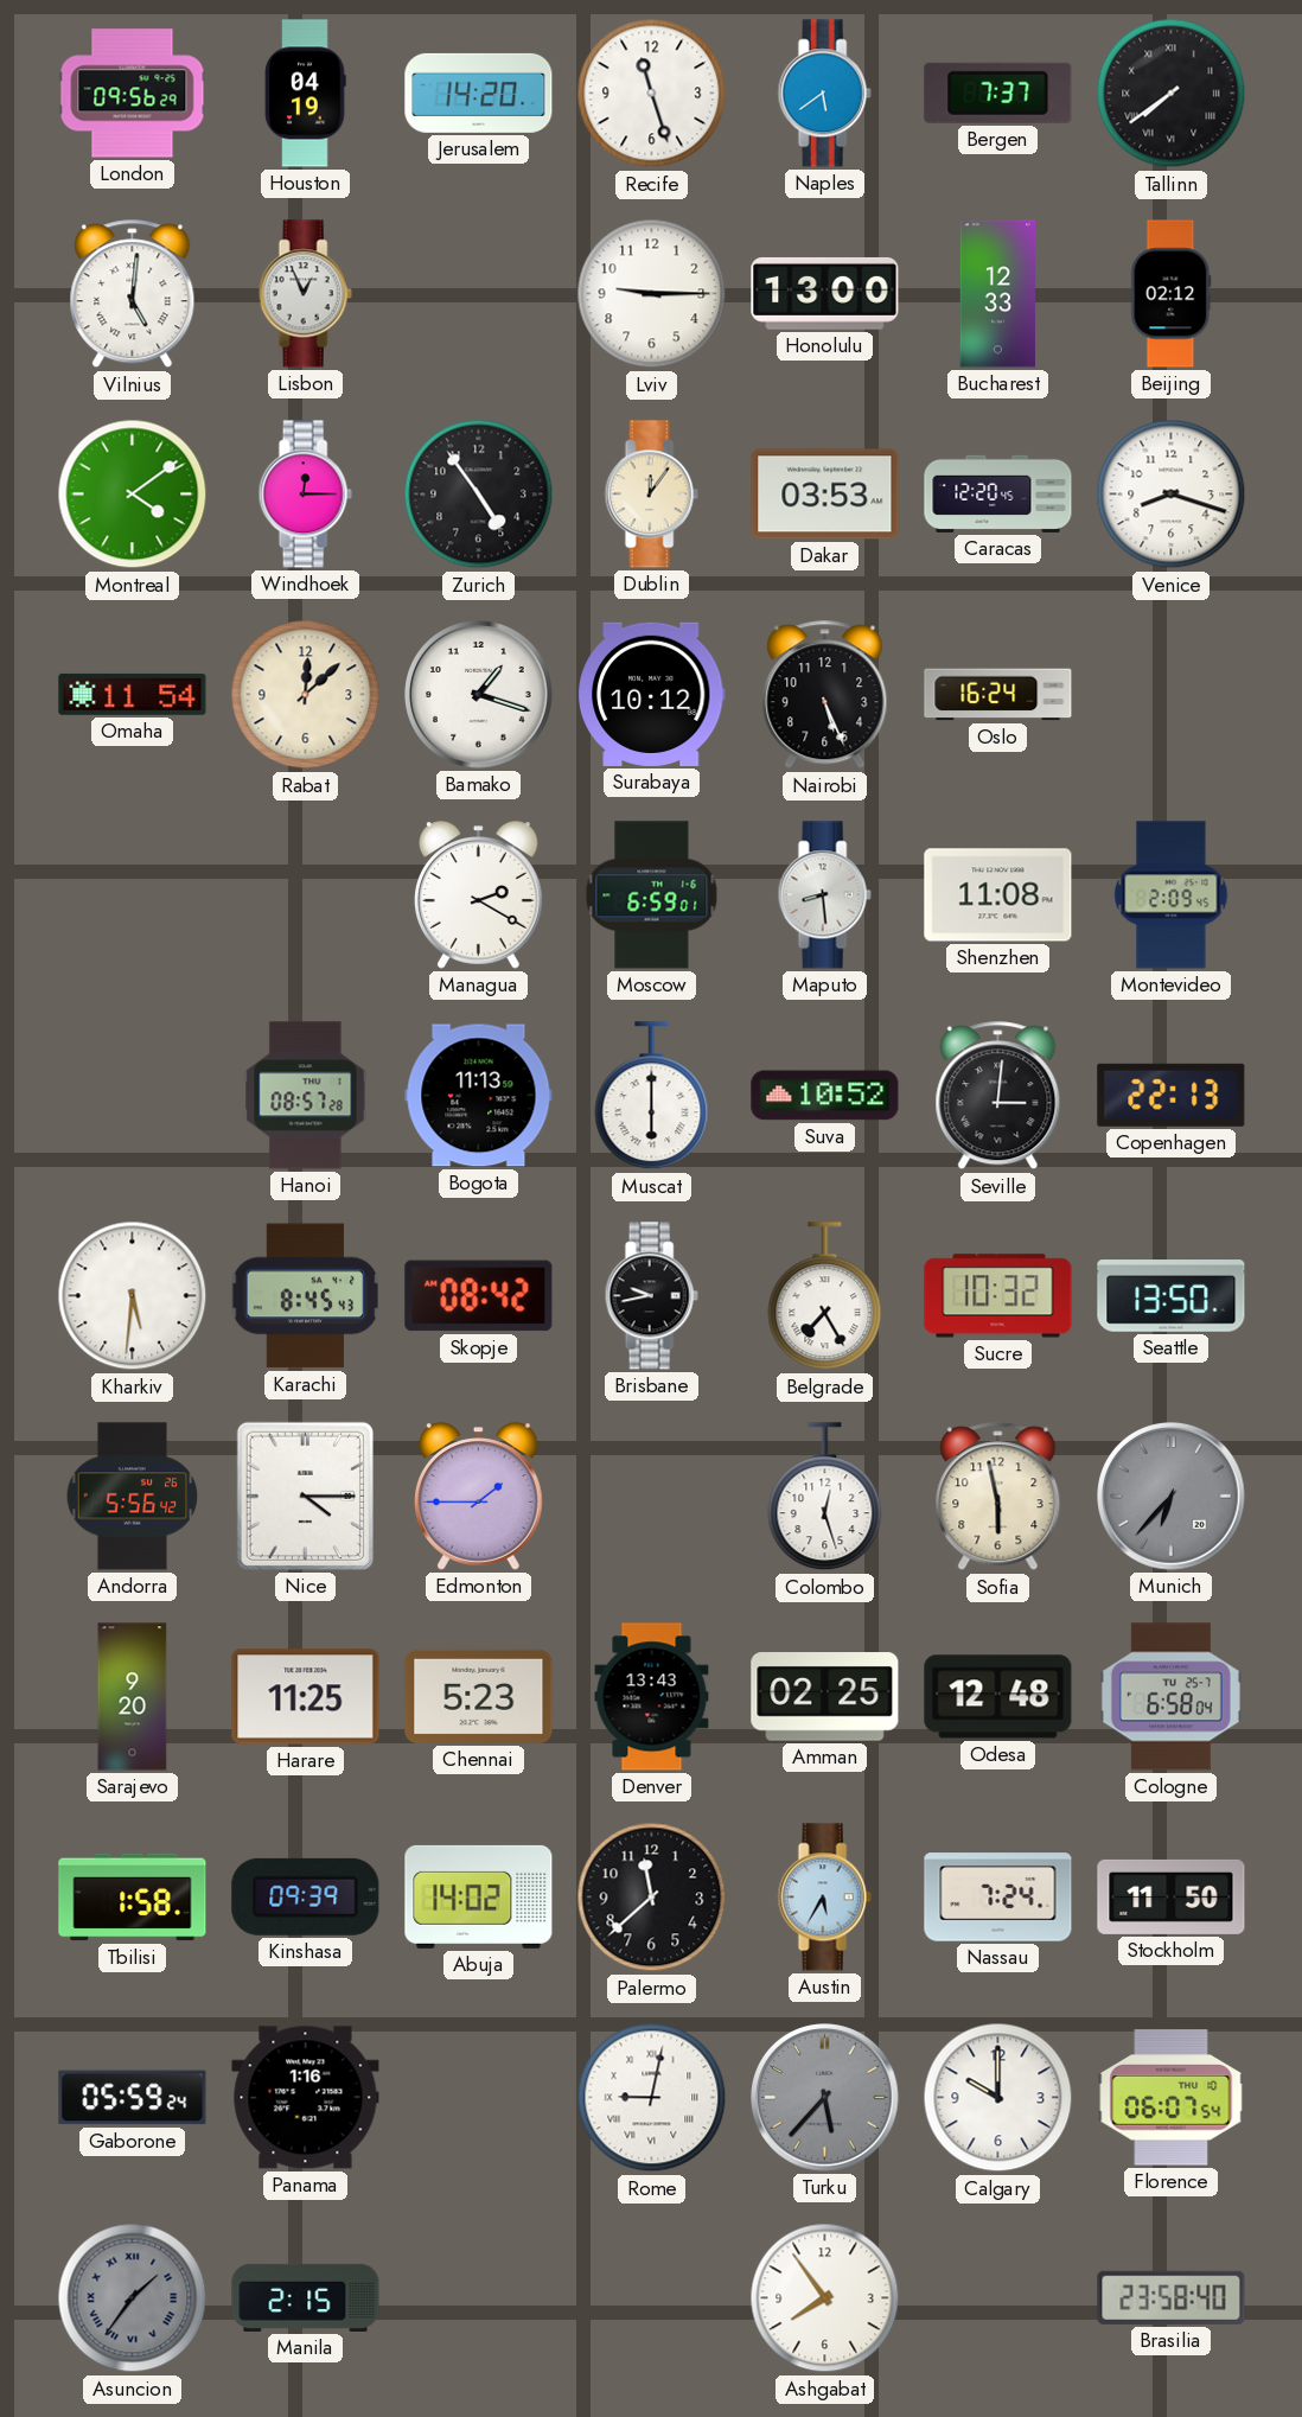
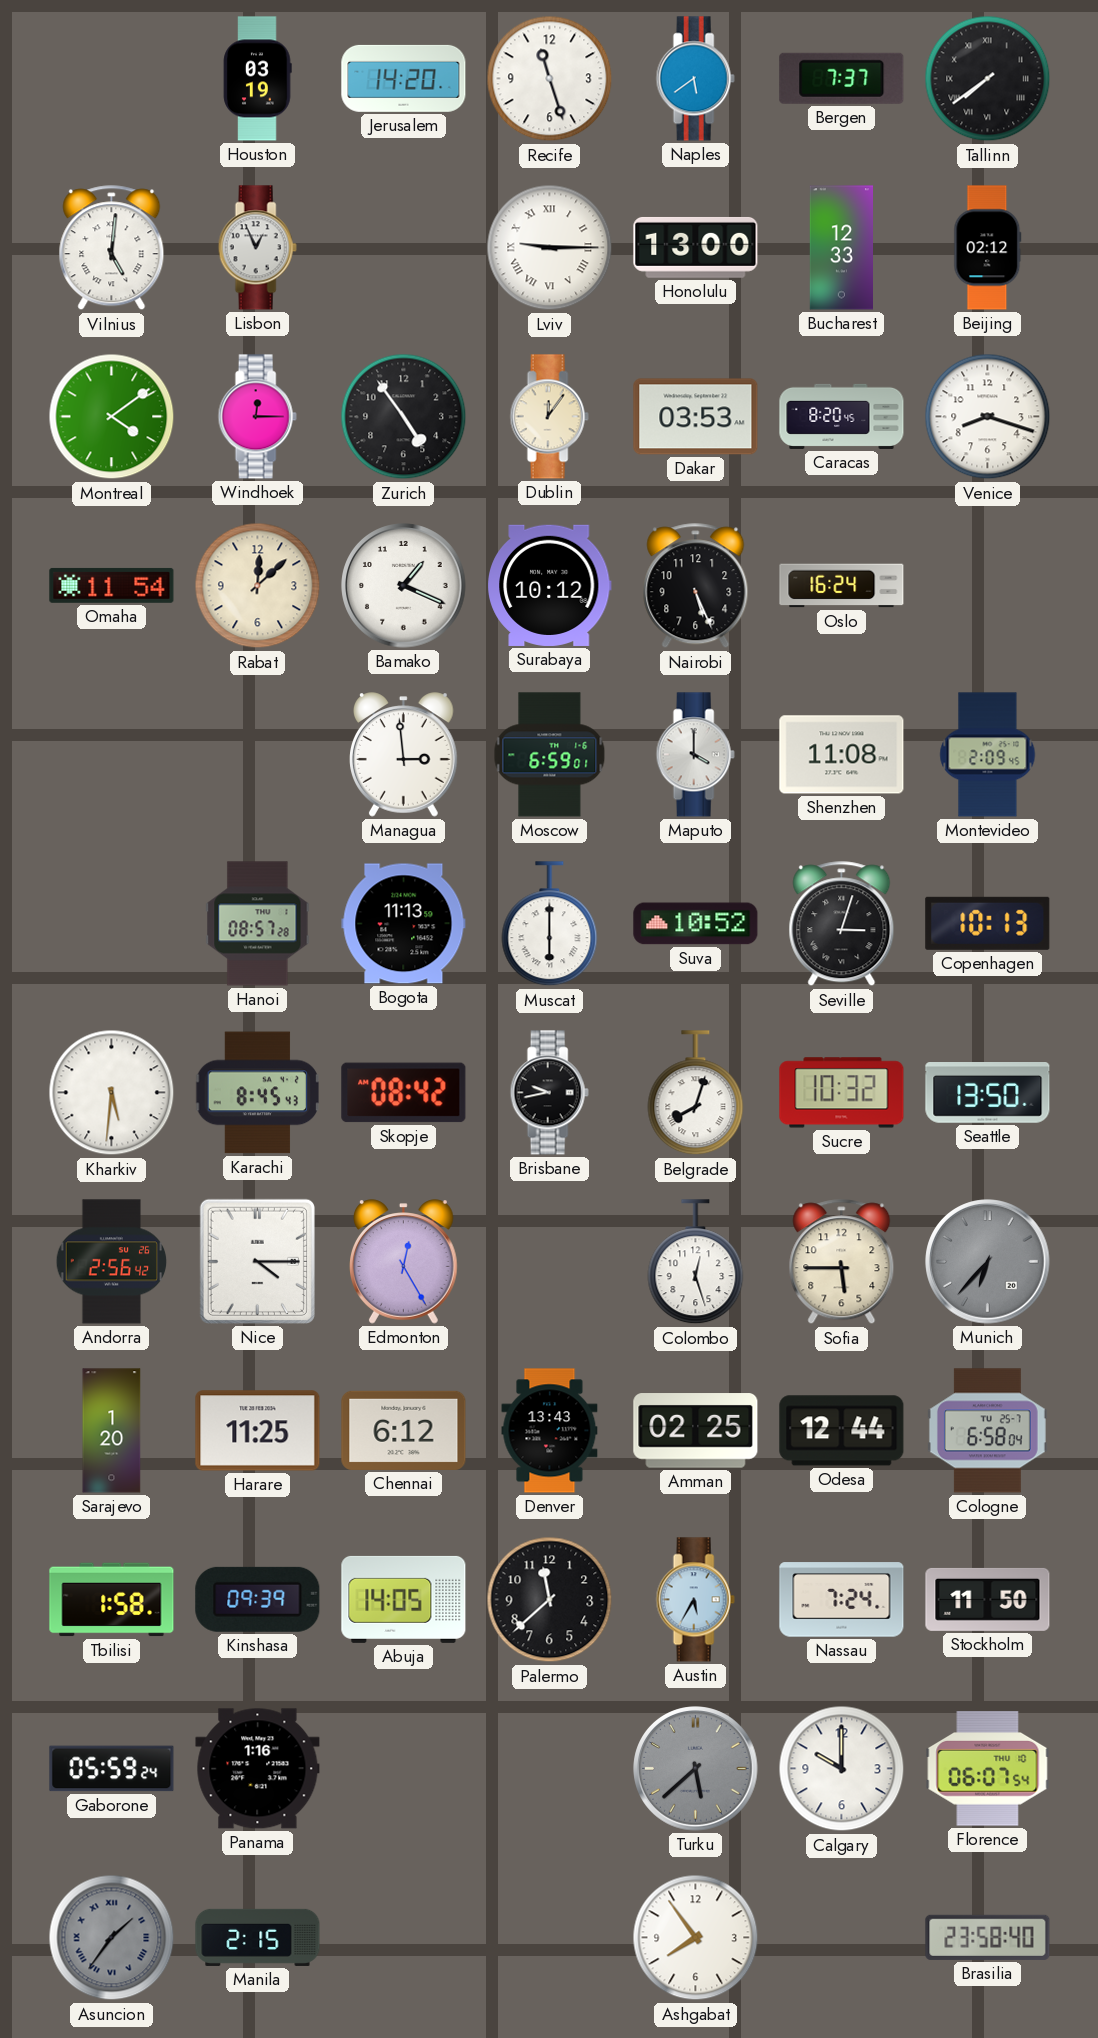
London: 09:56 -> none
Houston: 04:19 -> 03:19
Lviv numerals: Arabic -> Roman
Caracas: 12:20 -> 8:20
Bamako: 1:18 -> 1:19
Managua: 2:20 -> 2:59
Maputo: 8:29 -> 4:00
Seville: 3:01 -> 3:03
Copenhagen: 22:13 -> 10:13
Belgrade: 7:25 -> 8:03
Andorra: 5:56 -> 2:56
Edmonton: 1:45 -> 12:25
Sofia: 5:58 -> 5:45
Sarajevo: 9:20 -> 1:20
Chennai: 5:23 -> 6:12
Odesa: 12:48 -> 12:44
Abuja: 14:02 -> 14:05
Rome: 9:02 -> none
Turku: 5:37 -> 5:38
